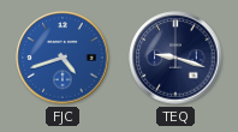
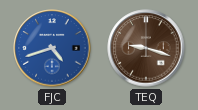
TEQ dial: navy -> brown
